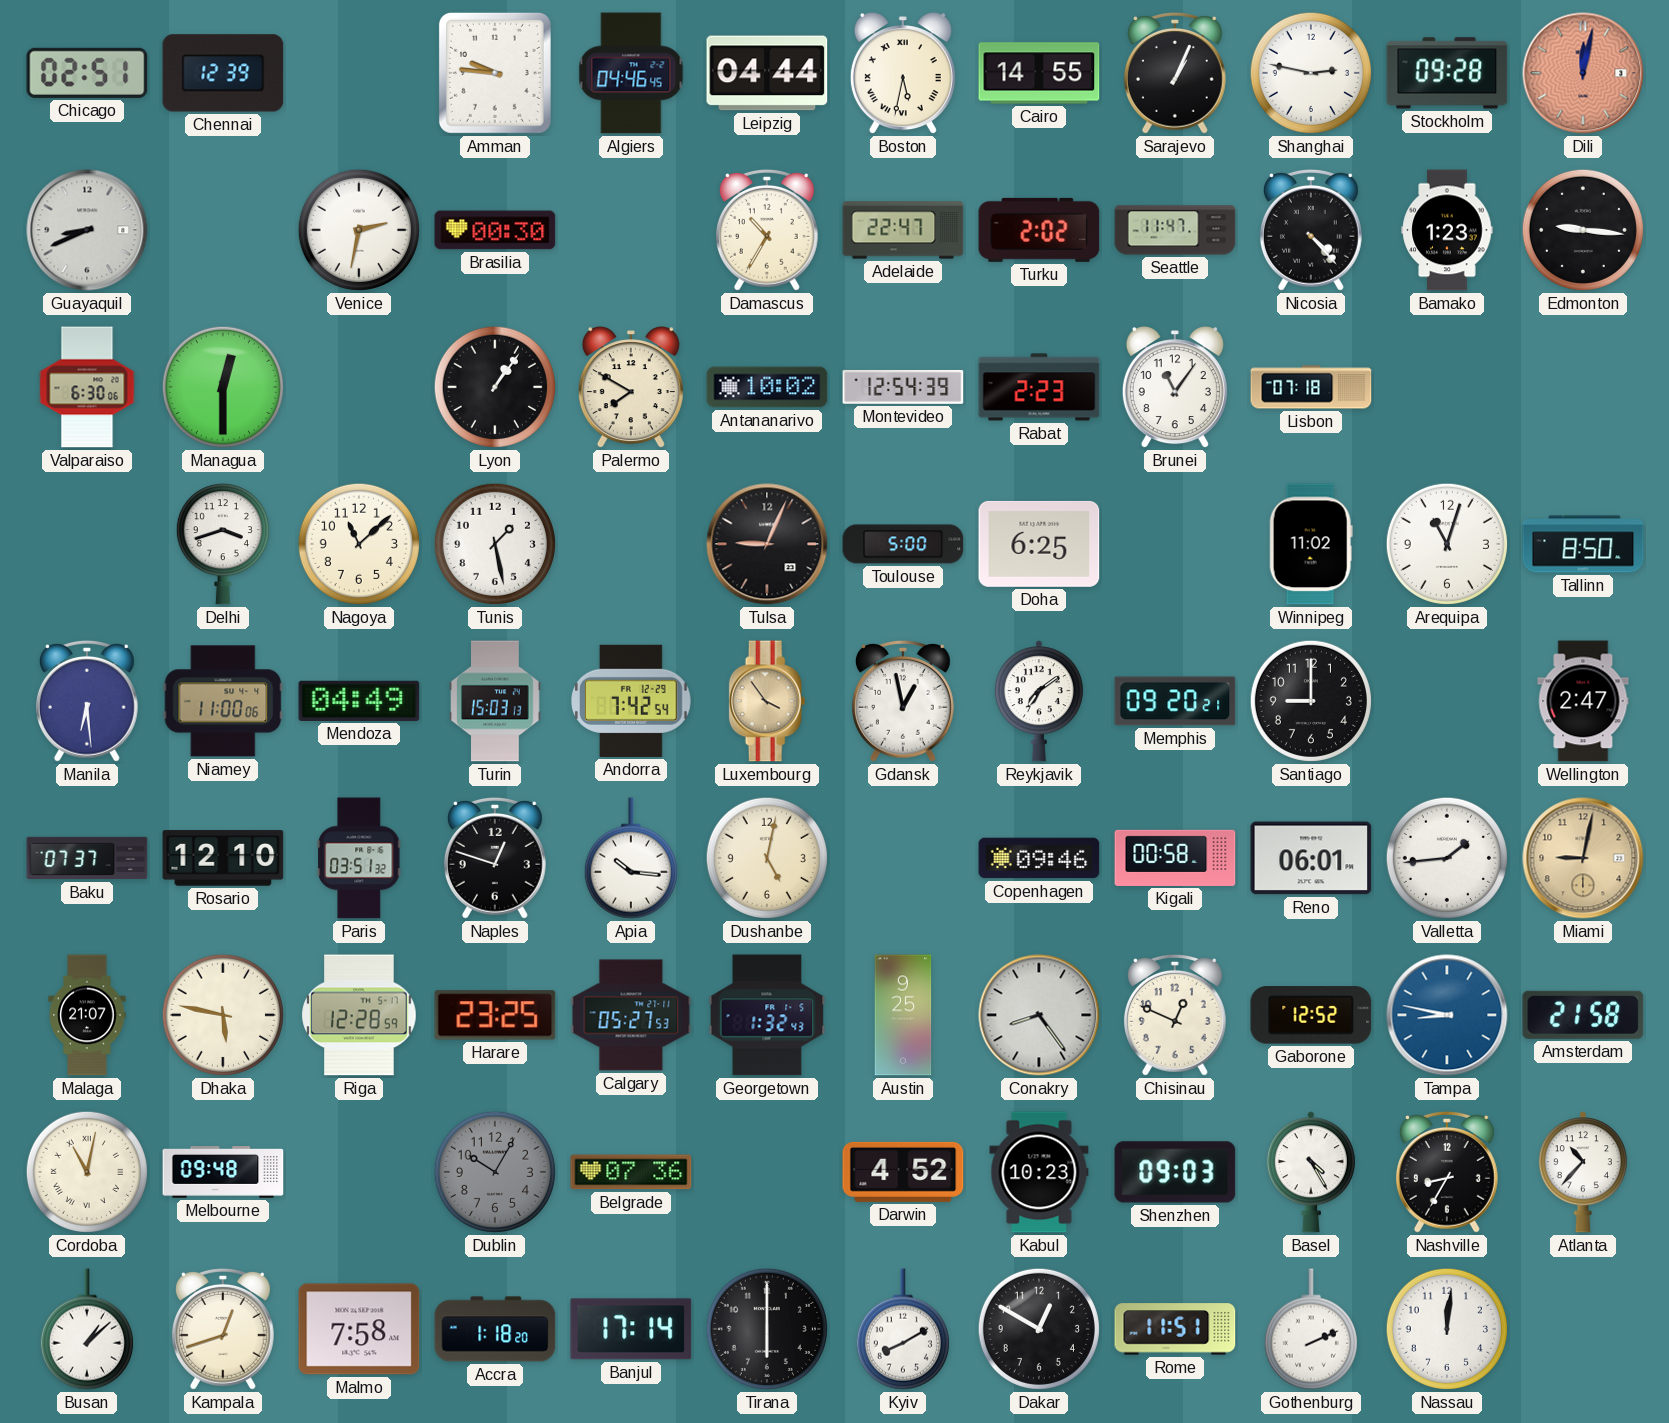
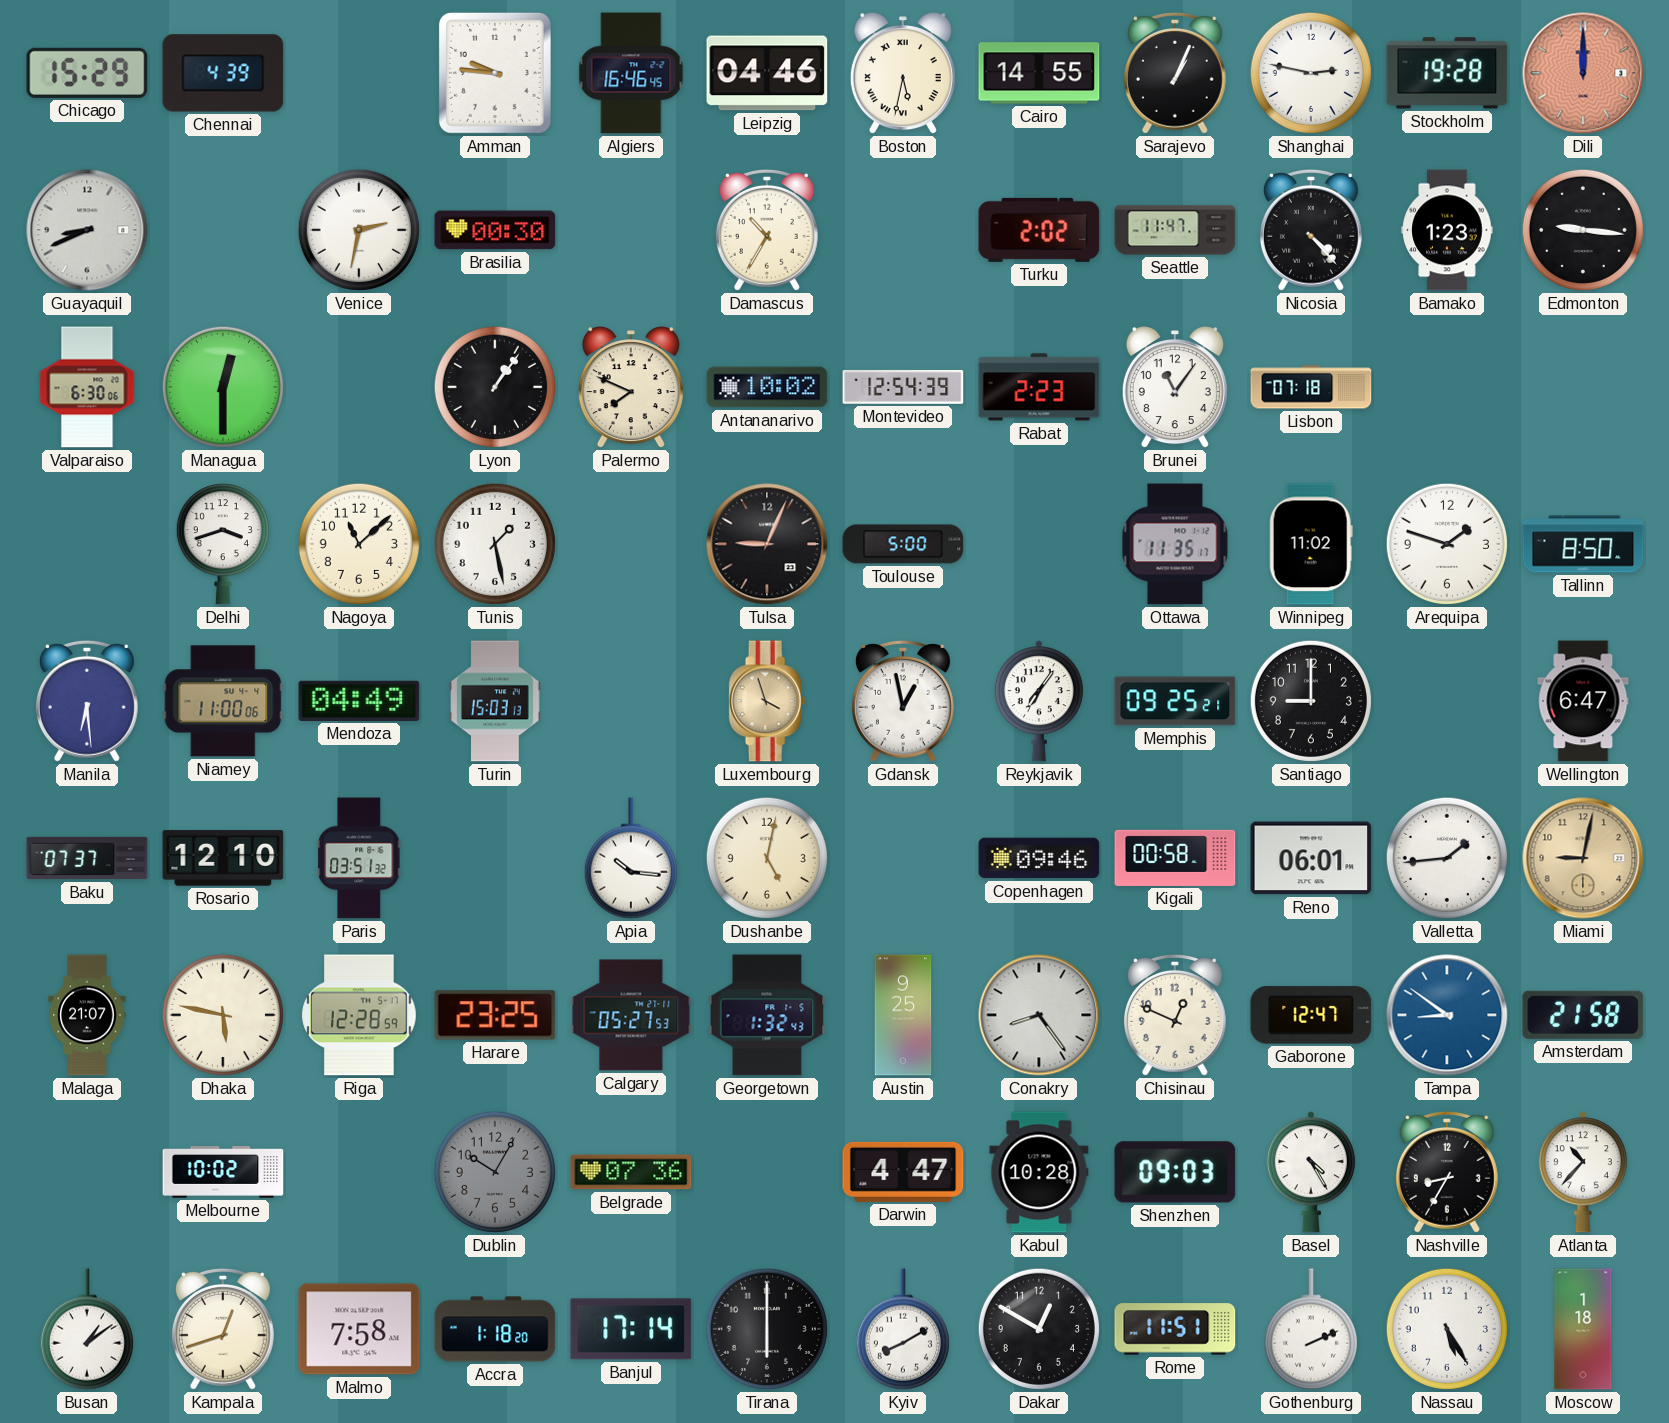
Chicago: 02:51 -> 15:29
Chennai: 12:39 -> 4:39
Algiers: 04:46 -> 16:46
Leipzig: 04:44 -> 04:46
Stockholm: 09:28 -> 19:28
Dili: 12:02 -> 12:00
Adelaide: 22:47 -> none
Palermo: 7:50 -> 7:49
Doha: 6:25 -> none
Ottawa: none -> 11:35
Arequipa: 11:03 -> 1:48
Andorra: 7:42 -> none
Luxembourg: 3:54 -> 3:57
Reykjavik: 7:09 -> 7:06
Memphis: 09:20 -> 09:25
Wellington: 2:47 -> 6:47
Naples: 12:48 -> none
Gaborone: 12:52 -> 12:47
Tampa: 8:47 -> 8:51
Cordoba: 11:02 -> none
Melbourne: 09:48 -> 10:02
Darwin: 4:52 -> 4:47
Kabul: 10:23 -> 10:28
Busan: 1:08 -> 1:09
Nassau: 12:01 -> 5:25
Moscow: none -> 1:18
